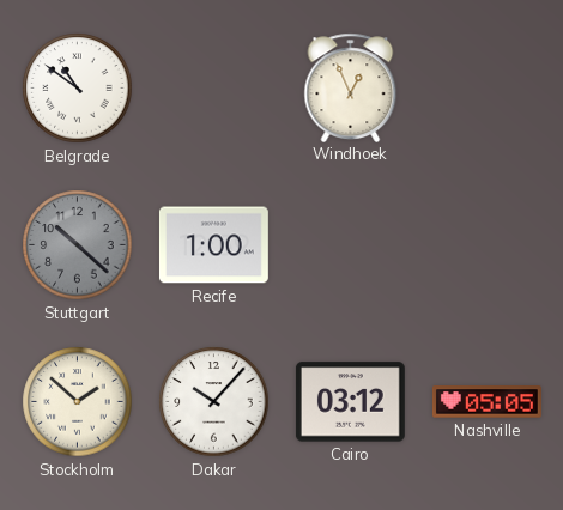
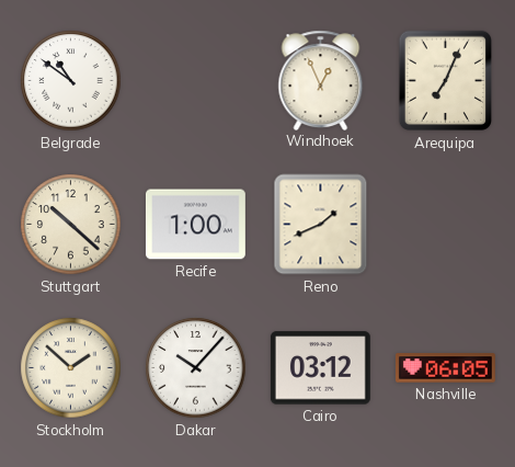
Arequipa: none -> 7:04
Stuttgart dial: grey -> cream
Reno: none -> 1:41
Nashville: 05:05 -> 06:05
